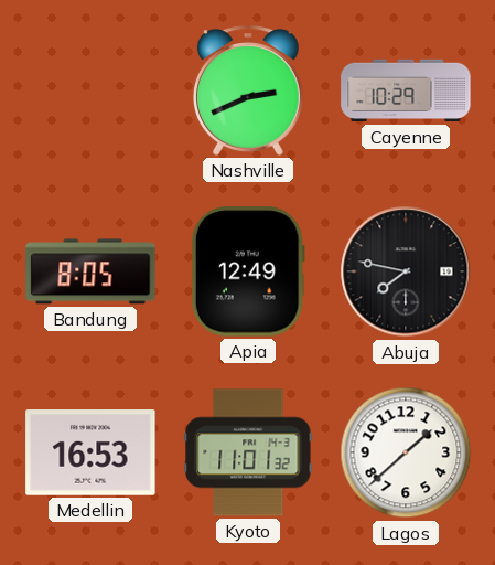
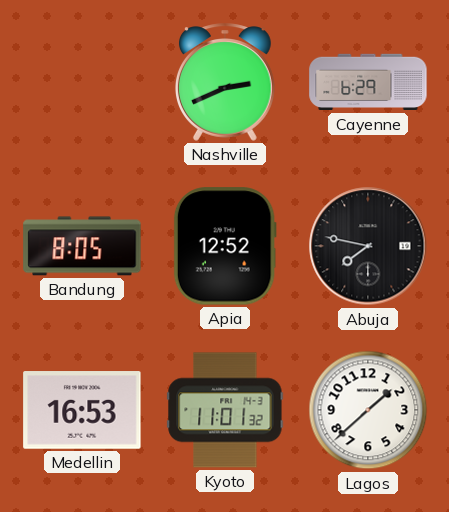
Cayenne: 10:29 -> 6:29
Apia: 12:49 -> 12:52
